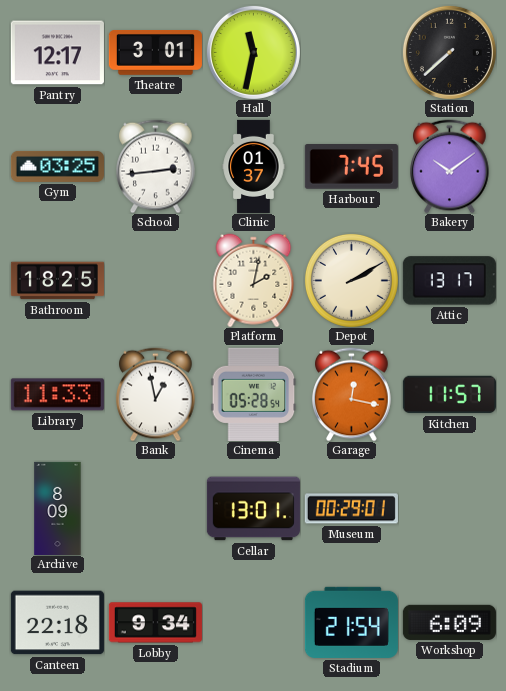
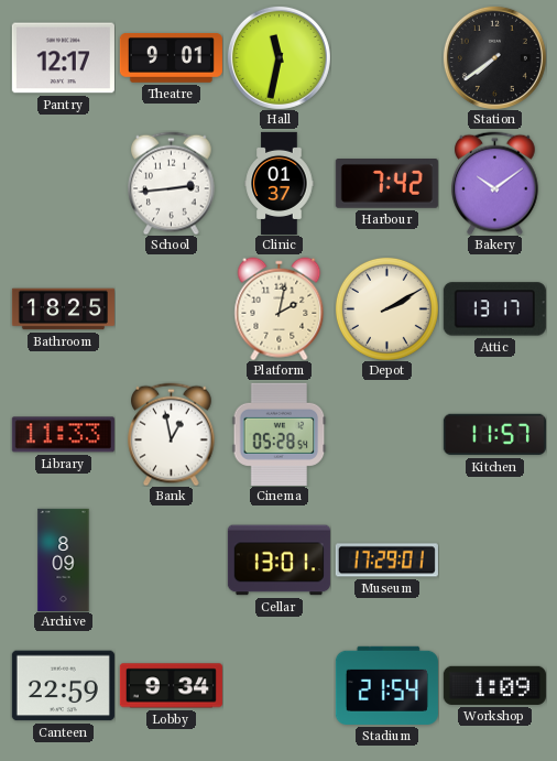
Theatre: 3:01 -> 9:01
Station: 7:38 -> 7:39
Gym: 03:25 -> none
Harbour: 7:45 -> 7:42
Garage: 12:17 -> none
Museum: 00:29 -> 17:29
Canteen: 22:18 -> 22:59
Workshop: 6:09 -> 1:09
